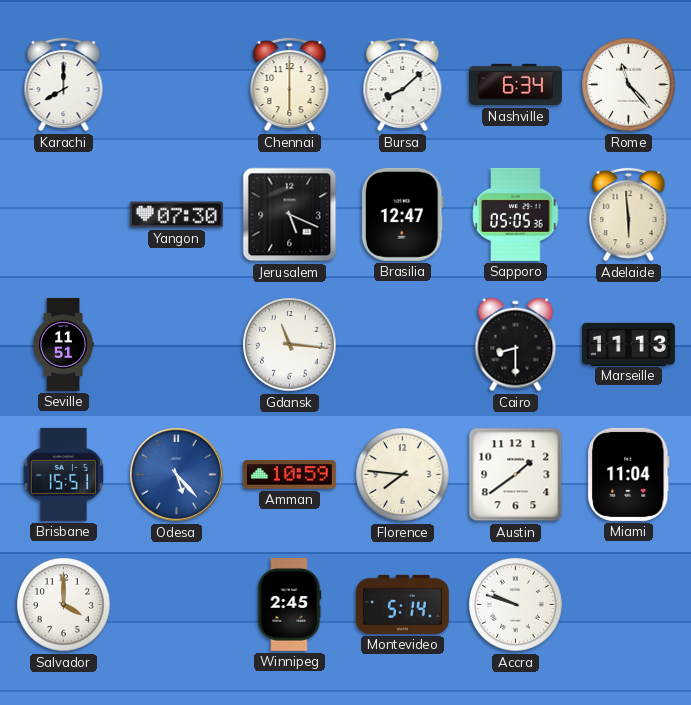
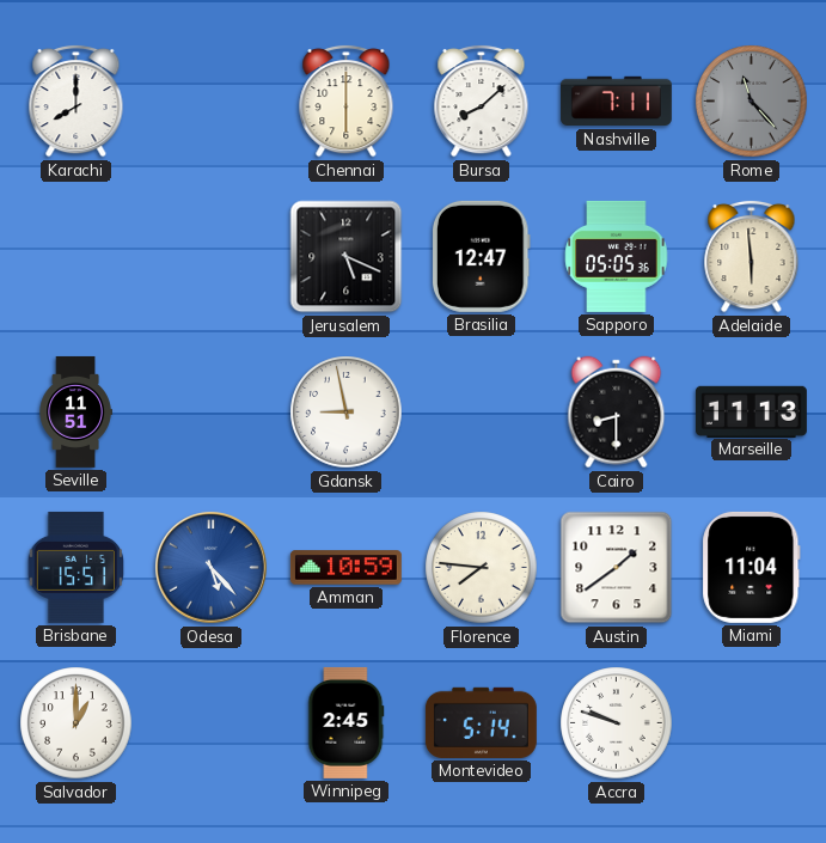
Nashville: 6:34 -> 7:11
Rome dial: white -> grey
Yangon: 07:30 -> none
Gdansk: 11:16 -> 8:58
Salvador: 4:00 -> 1:00
